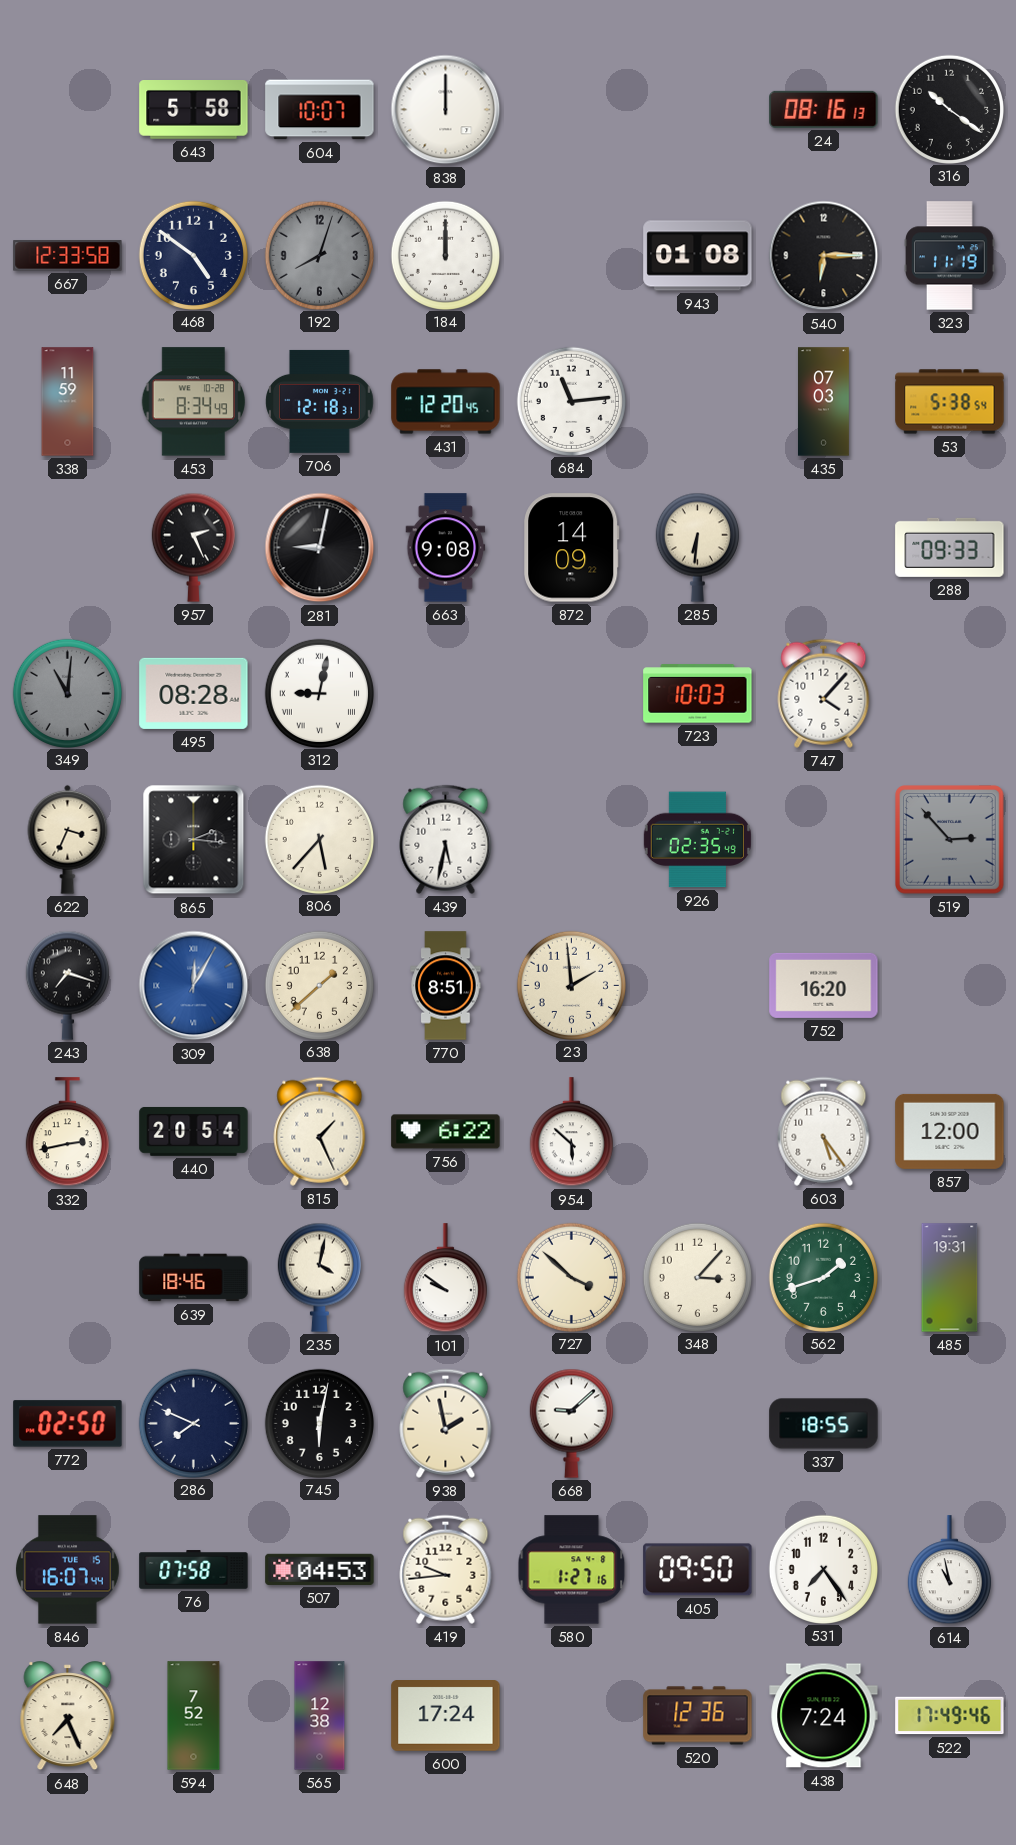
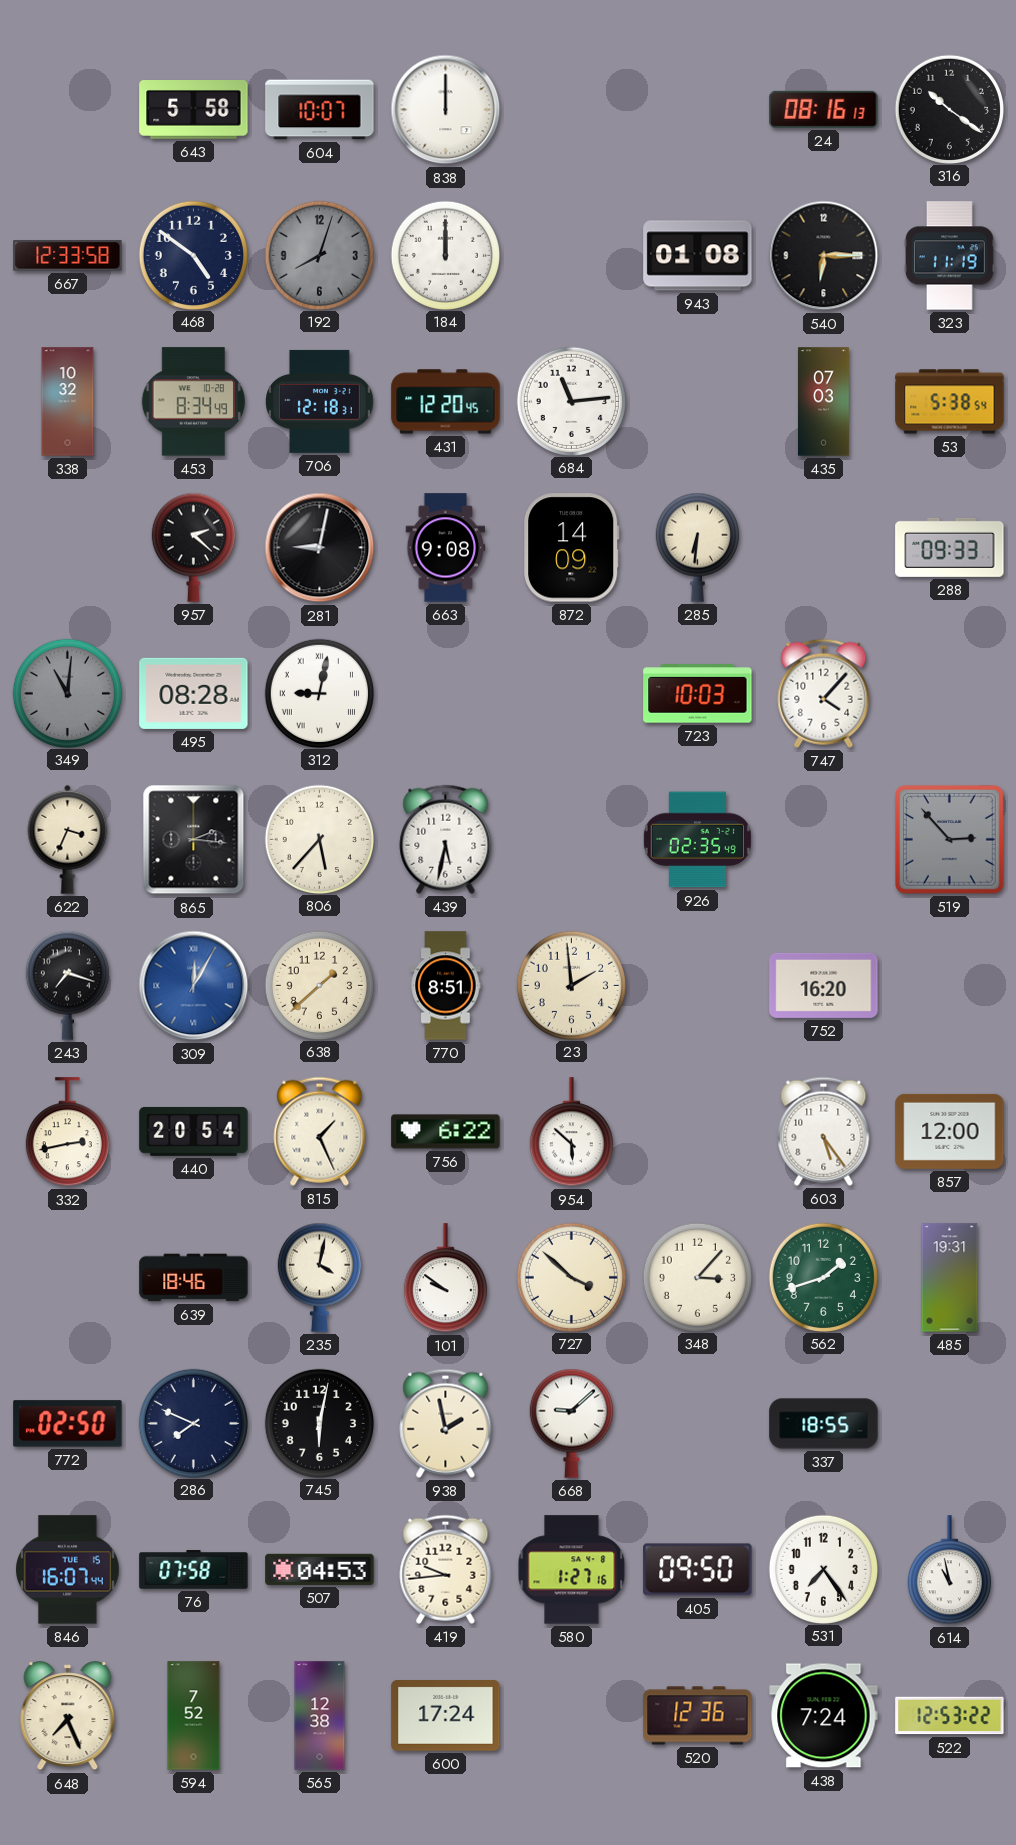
338: 11:59 -> 10:32
957: 2:26 -> 2:22
522: 17:49 -> 12:53
